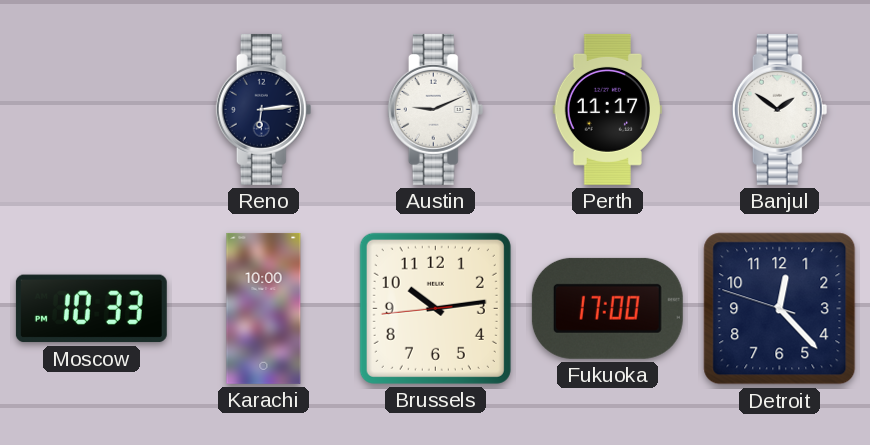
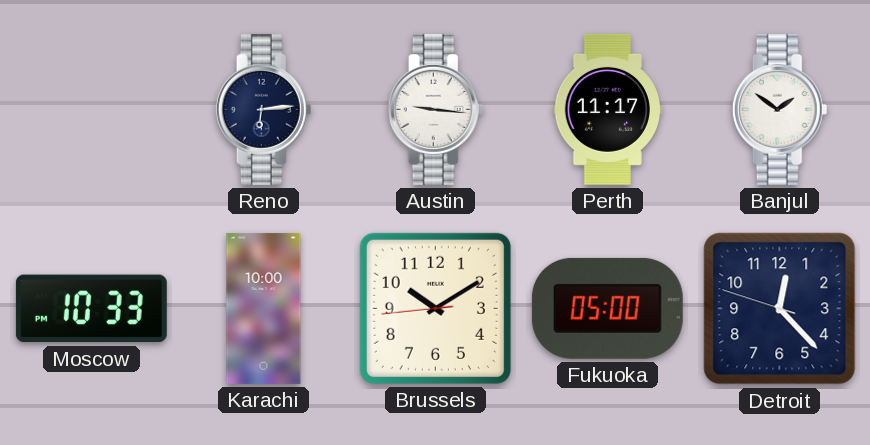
Austin: 9:11 -> 9:16
Brussels: 10:13 -> 10:09
Fukuoka: 17:00 -> 05:00
